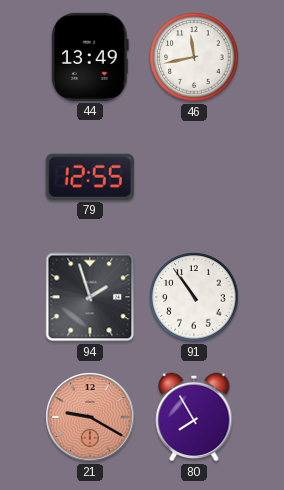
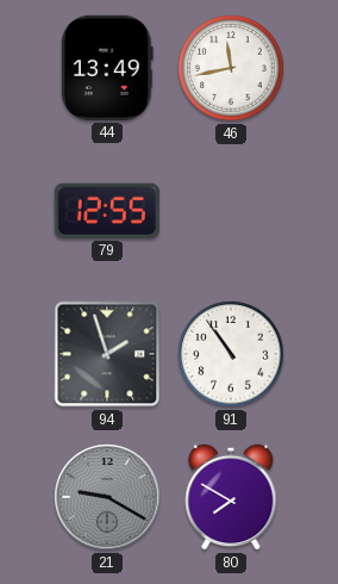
21 dial: salmon -> grey
80: 7:55 -> 7:50
